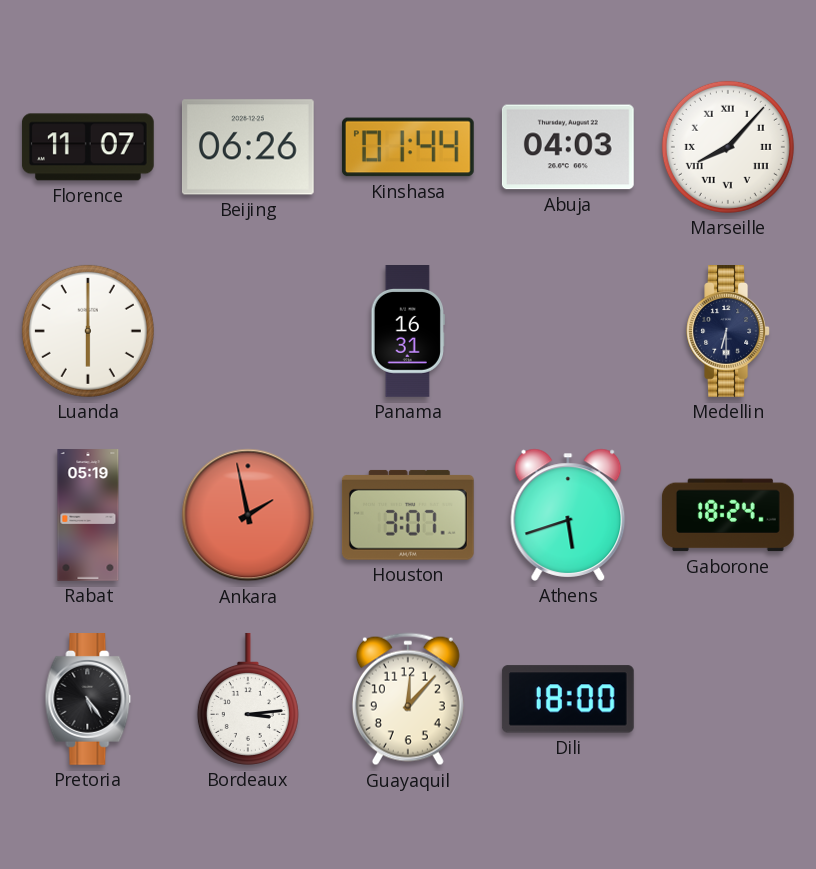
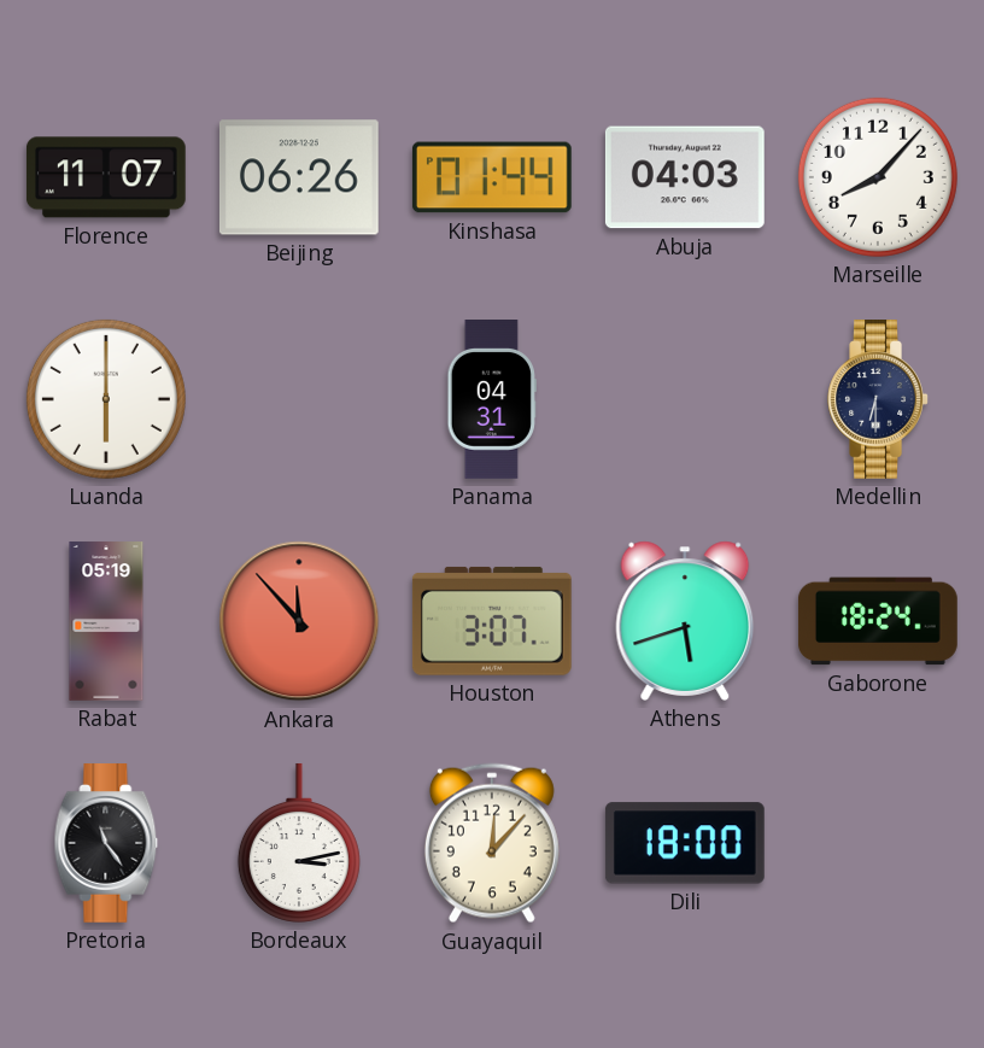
Marseille numerals: Roman -> Arabic
Panama: 16:31 -> 04:31
Ankara: 1:58 -> 11:53
Pretoria: 5:24 -> 11:24
Bordeaux: 3:14 -> 3:13
